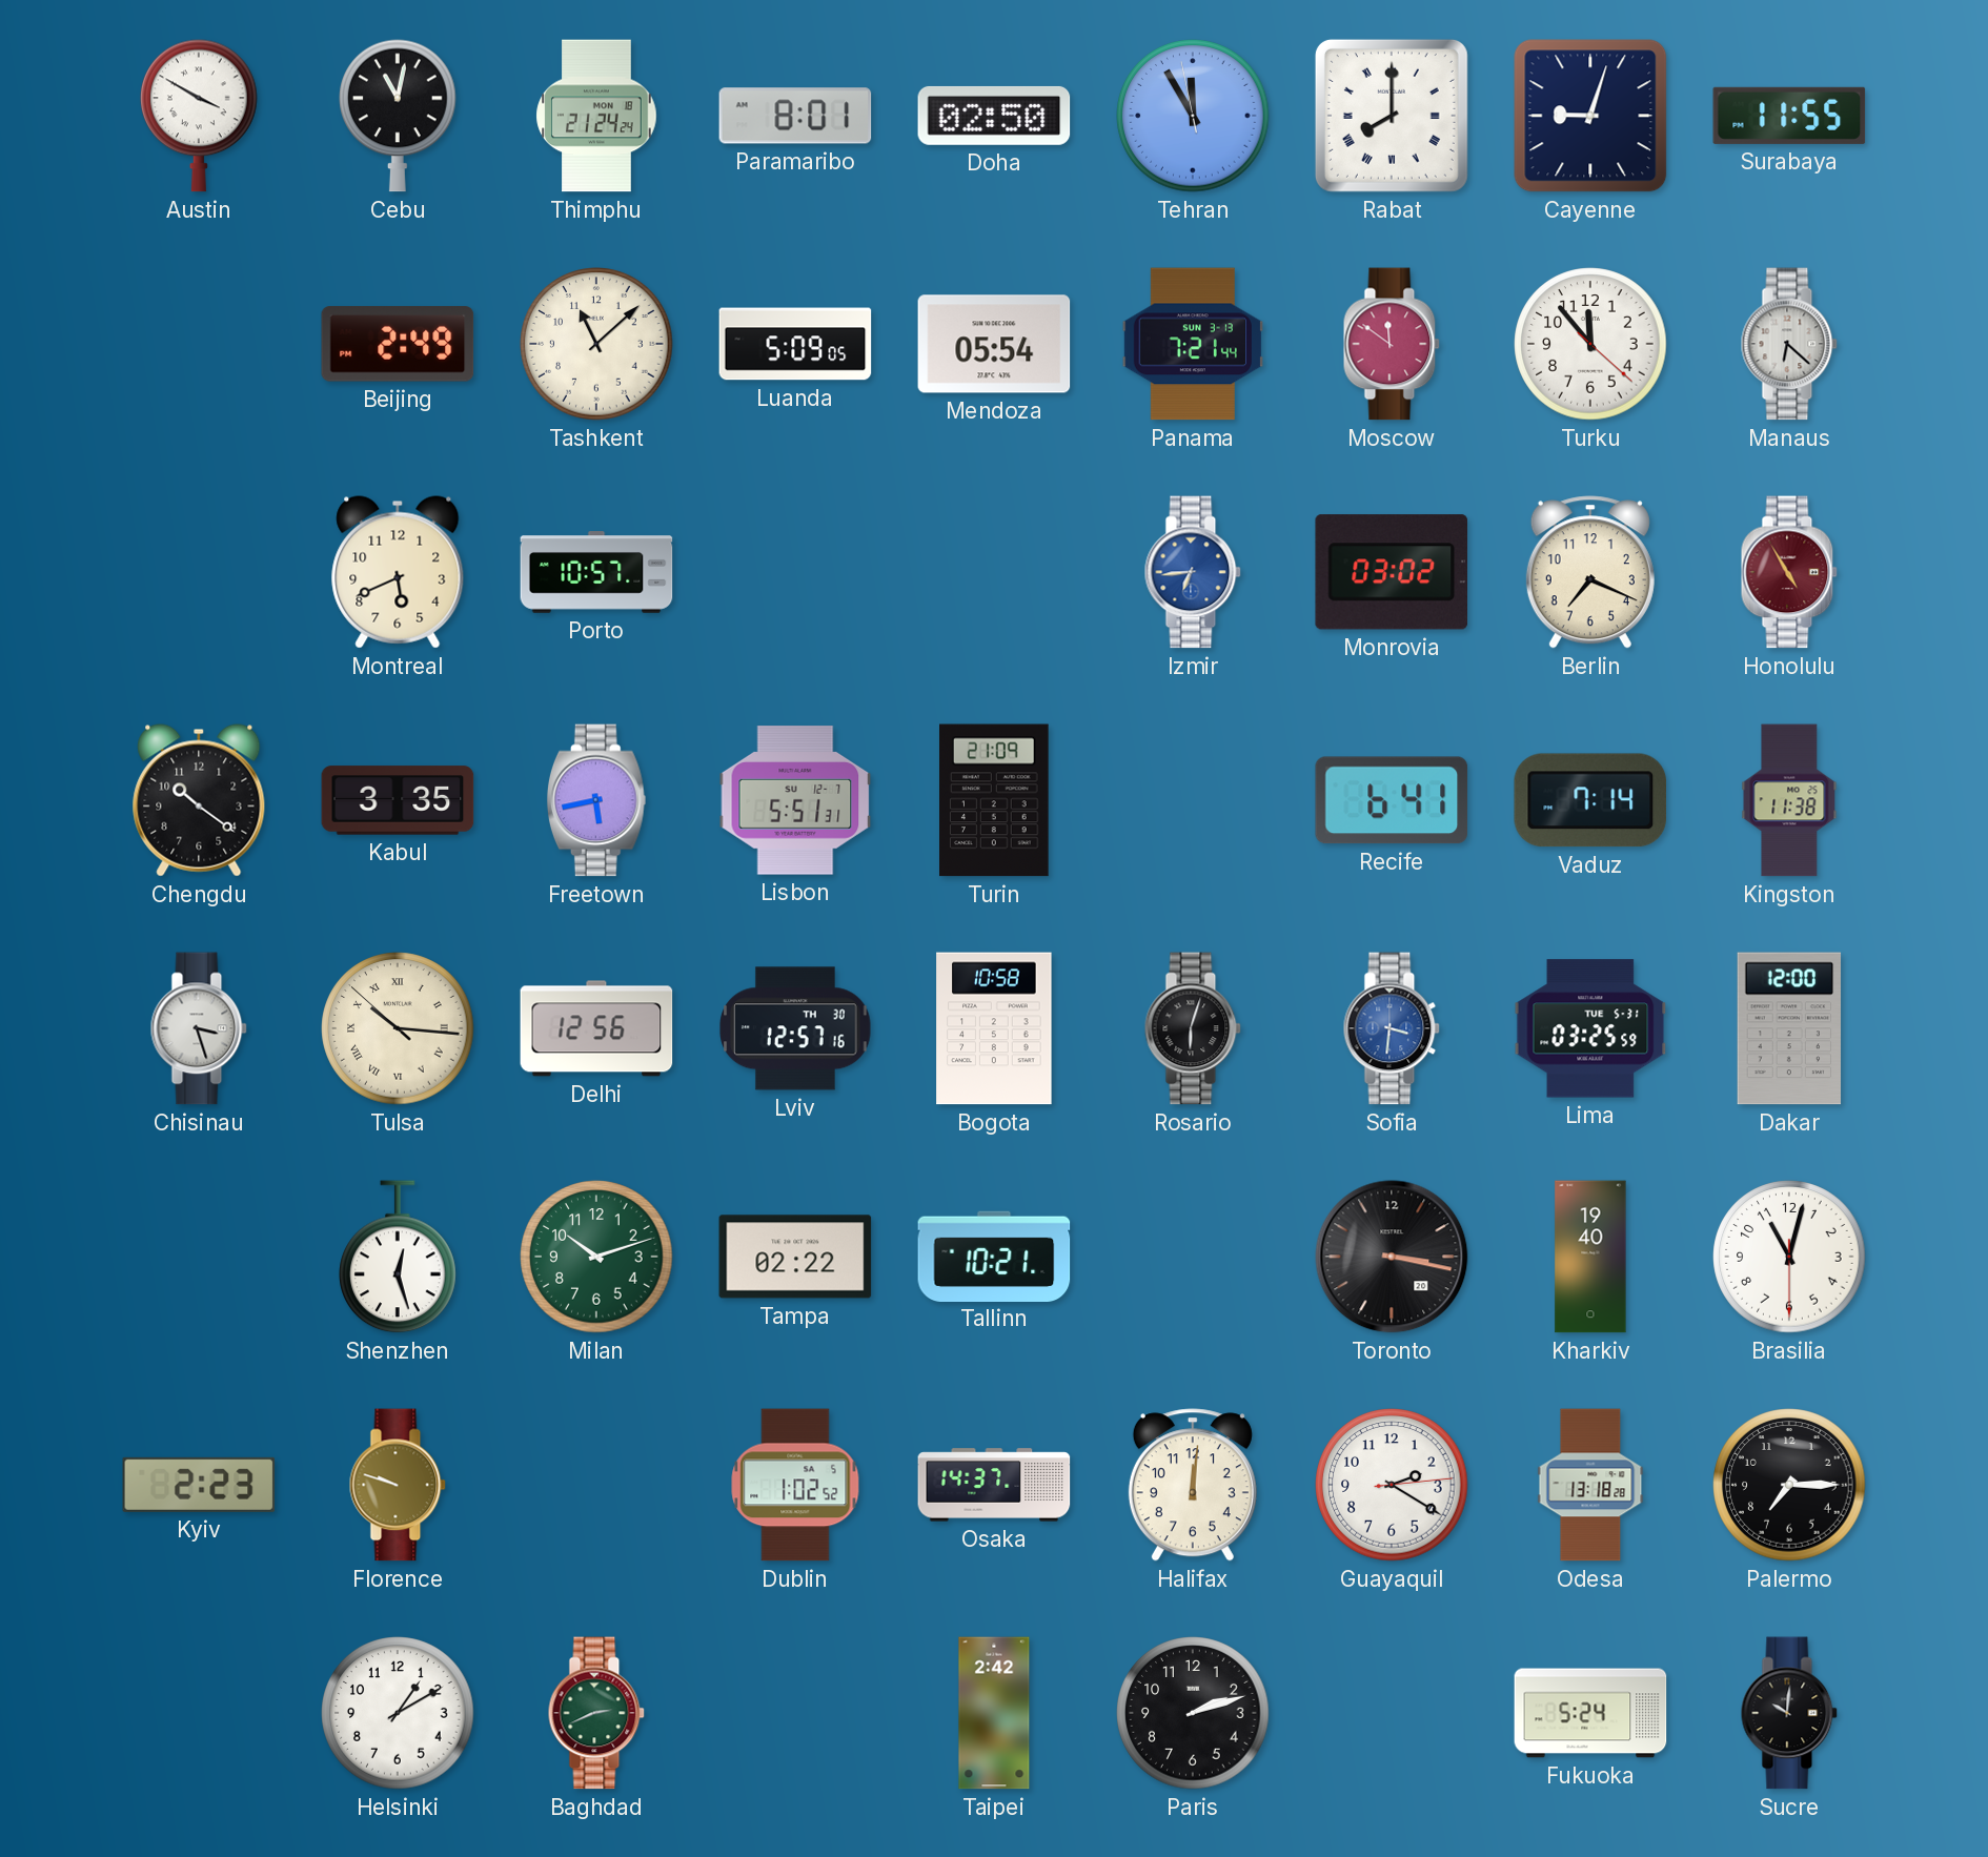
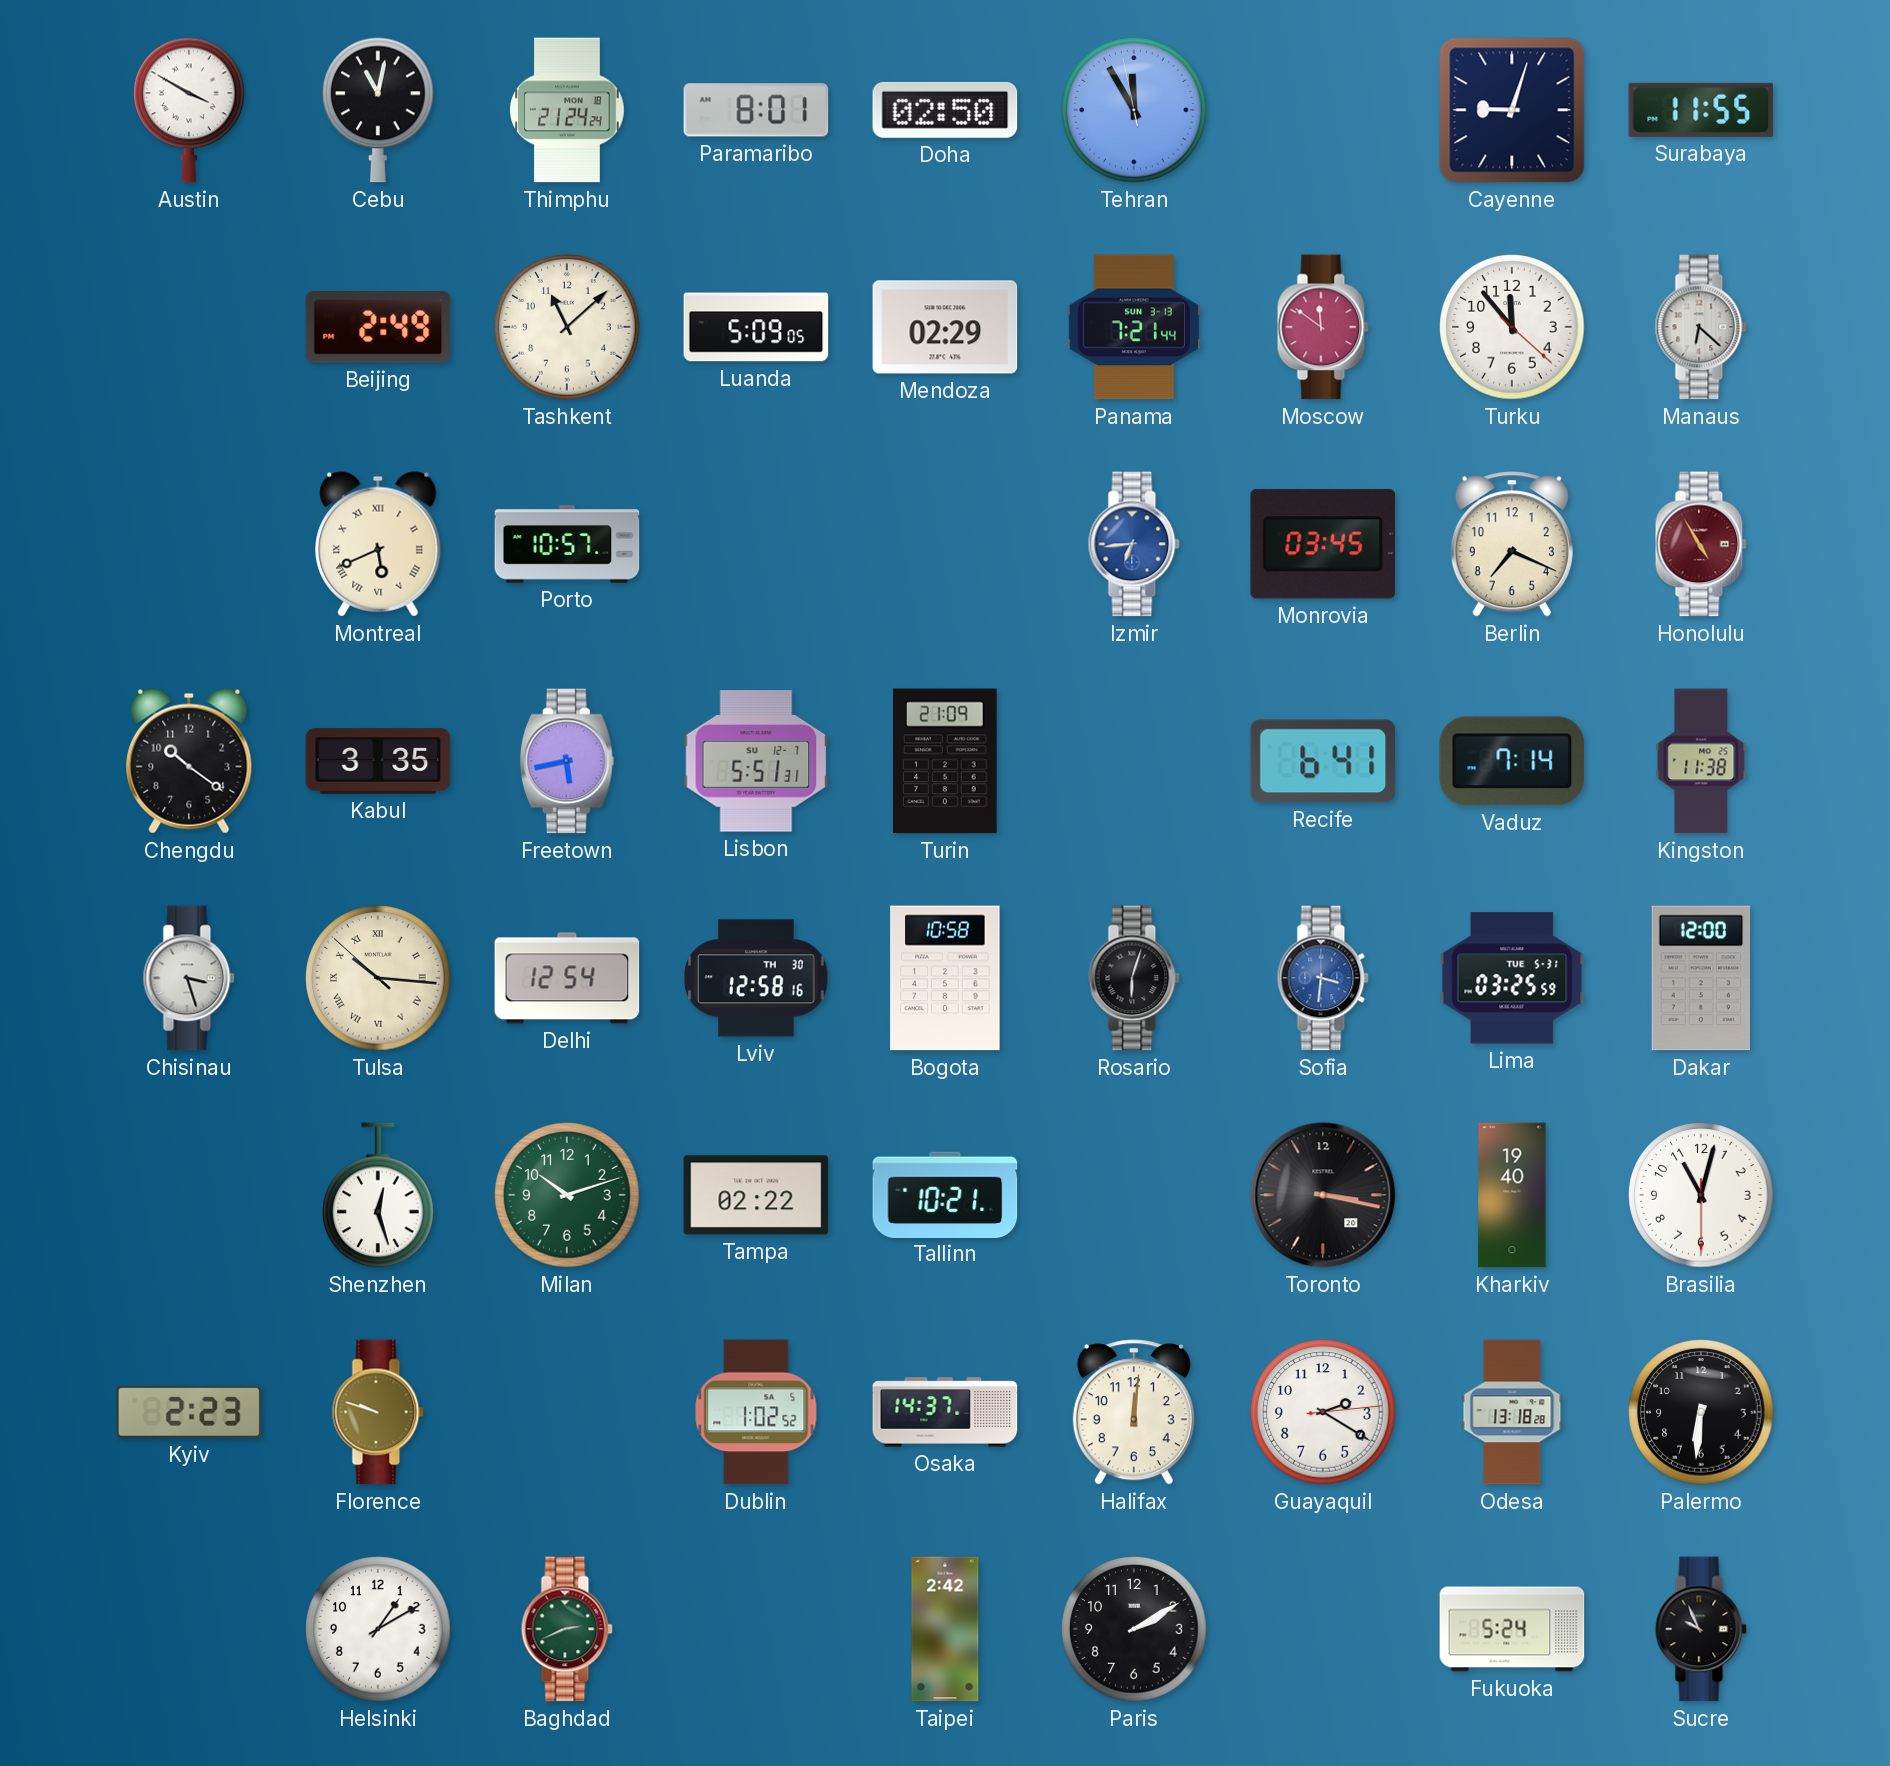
Rabat: 8:00 -> none
Mendoza: 05:54 -> 02:29
Montreal numerals: Arabic -> Roman
Monrovia: 03:02 -> 03:45
Delhi: 12:56 -> 12:54
Lviv: 12:57 -> 12:58
Palermo: 7:15 -> 6:31
Paris: 2:12 -> 2:10
Sucre: 10:01 -> 9:56
